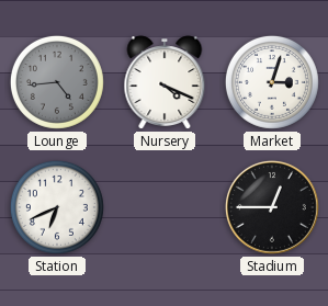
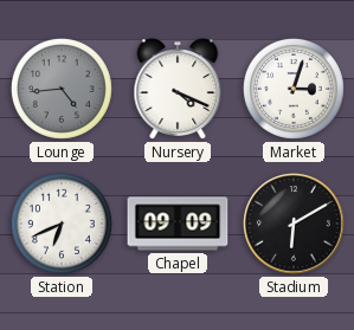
Chapel: none -> 09:09
Stadium: 12:45 -> 6:10
